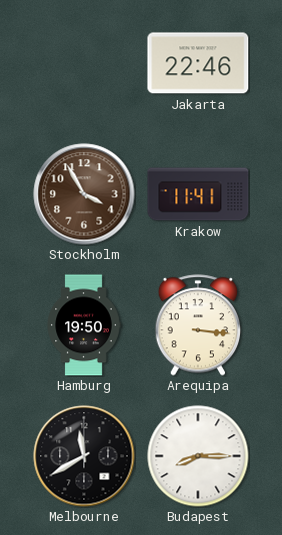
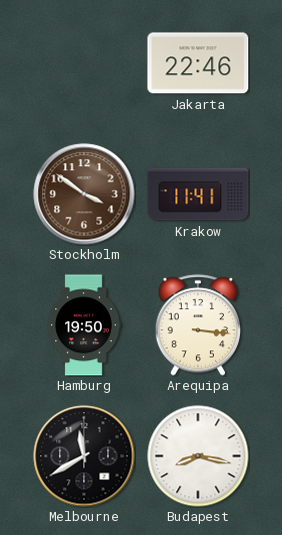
Stockholm: 3:55 -> 3:51
Budapest: 8:15 -> 8:17
